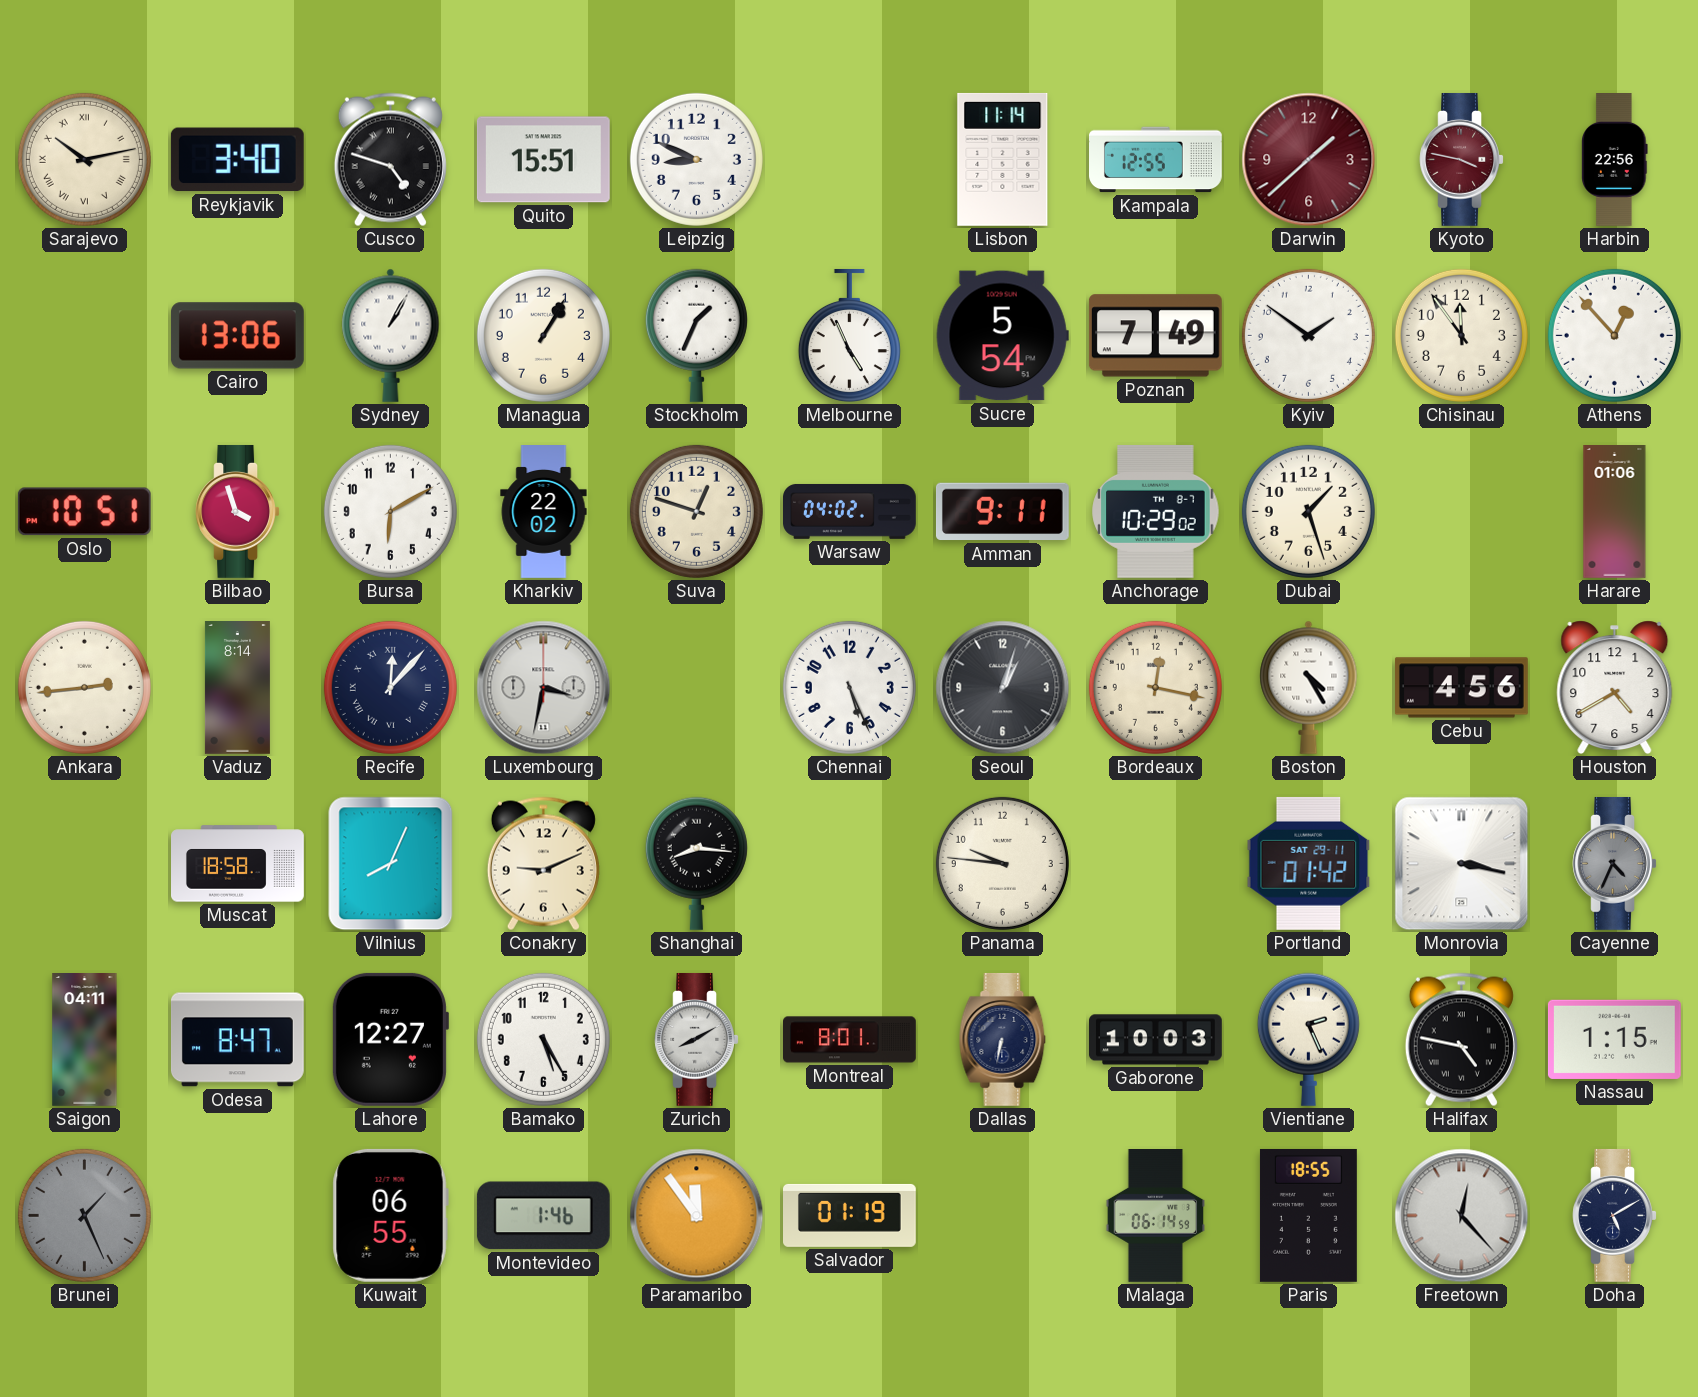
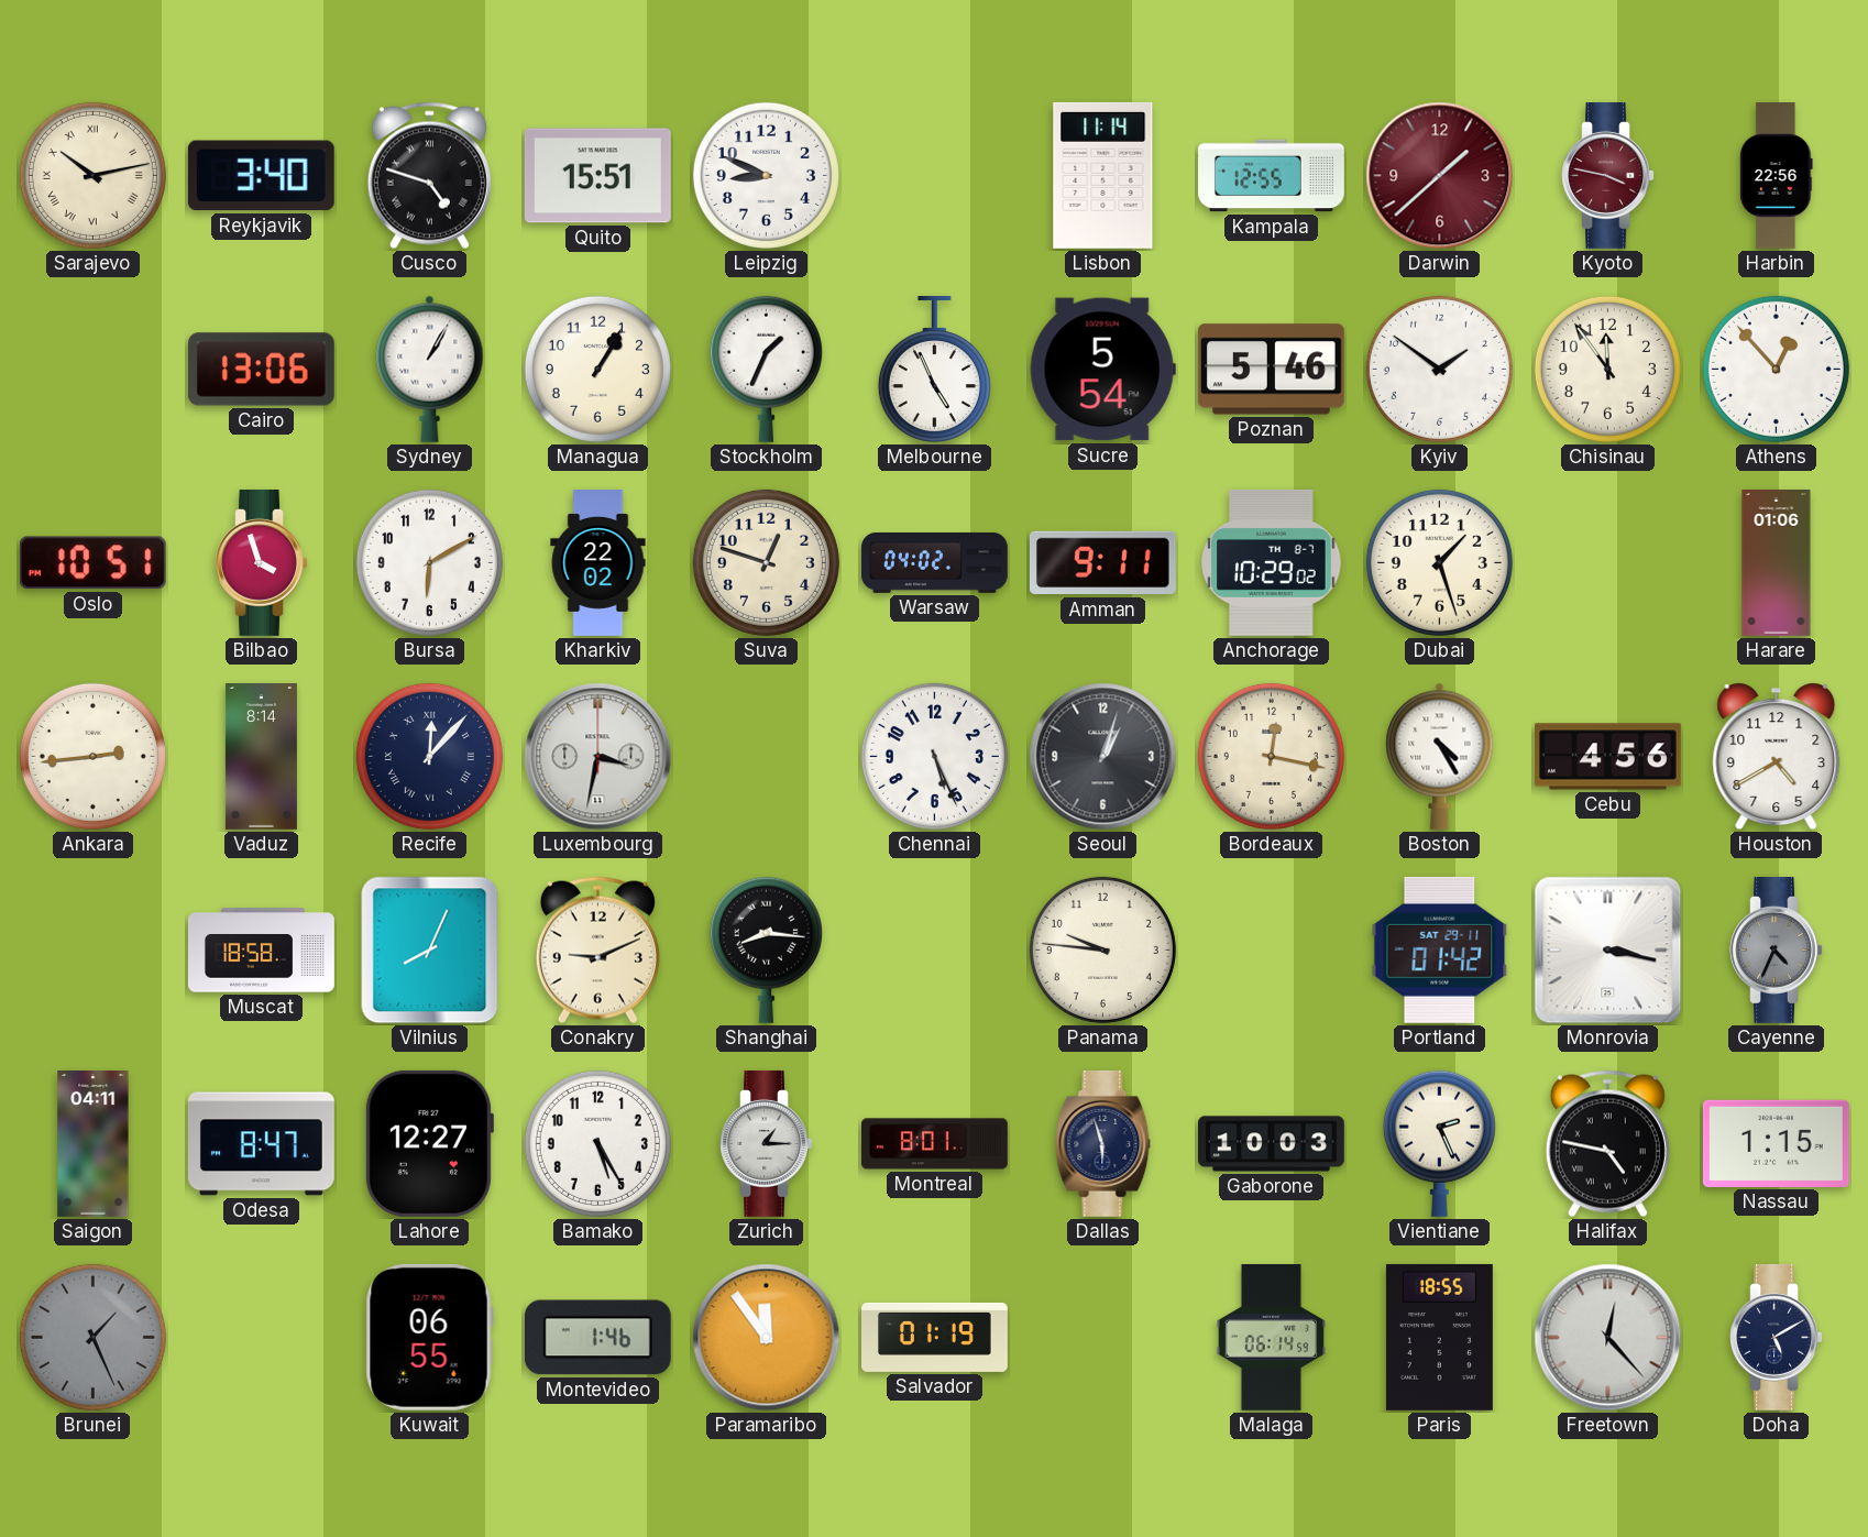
Poznan: 7:49 -> 5:46
Zurich: 8:10 -> 1:15
Dallas: 6:32 -> 5:57
